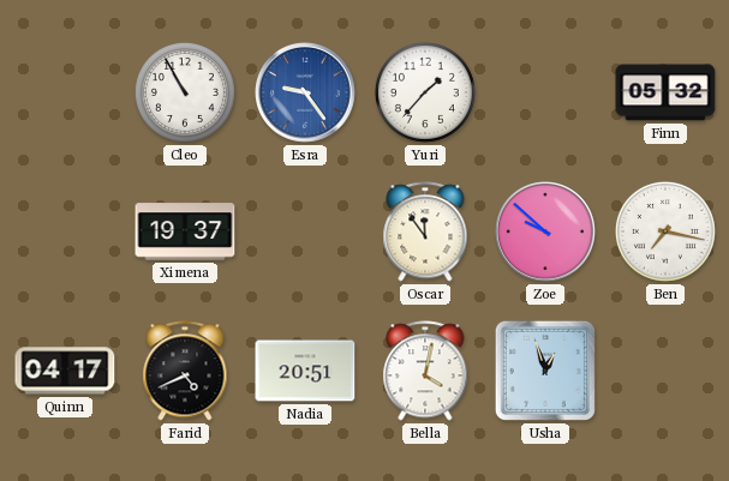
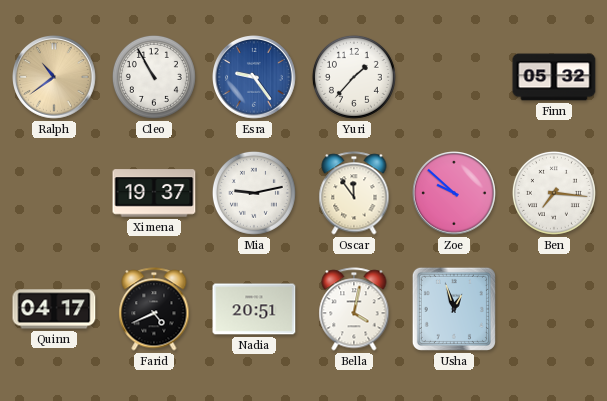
Ralph: none -> 10:39
Mia: none -> 9:13
Ben: 7:17 -> 7:16
